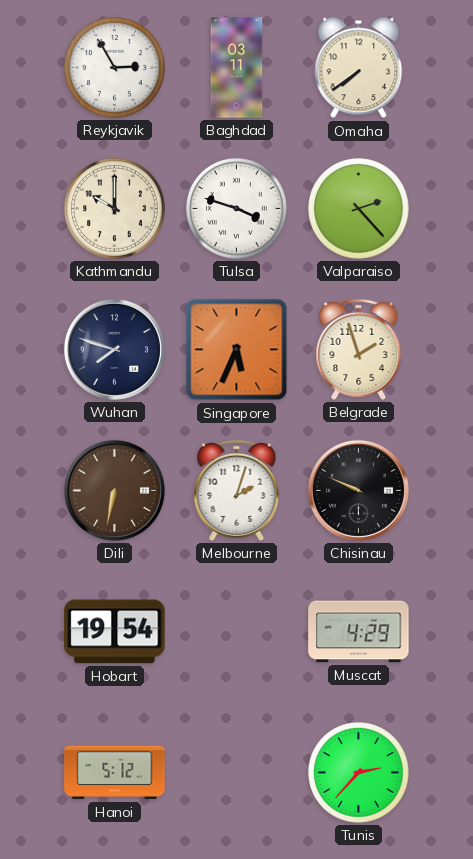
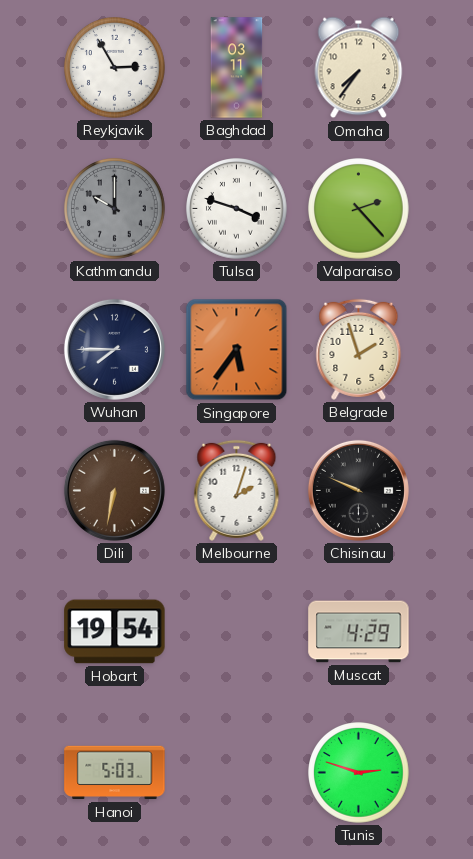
Omaha: 7:39 -> 7:36
Kathmandu dial: cream -> grey
Wuhan: 7:48 -> 7:45
Singapore: 5:34 -> 5:36
Hanoi: 5:12 -> 5:03
Tunis: 2:37 -> 2:48
